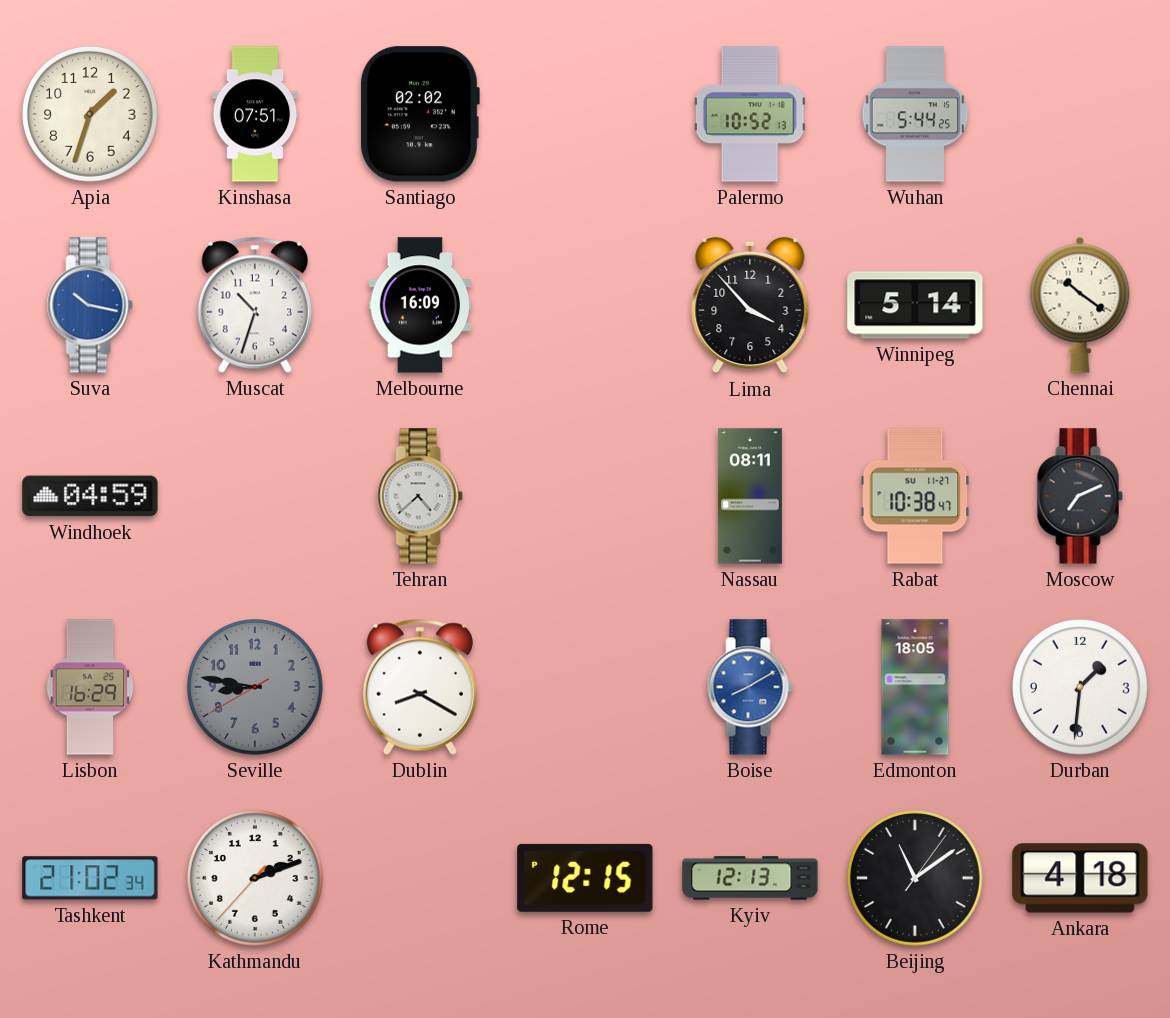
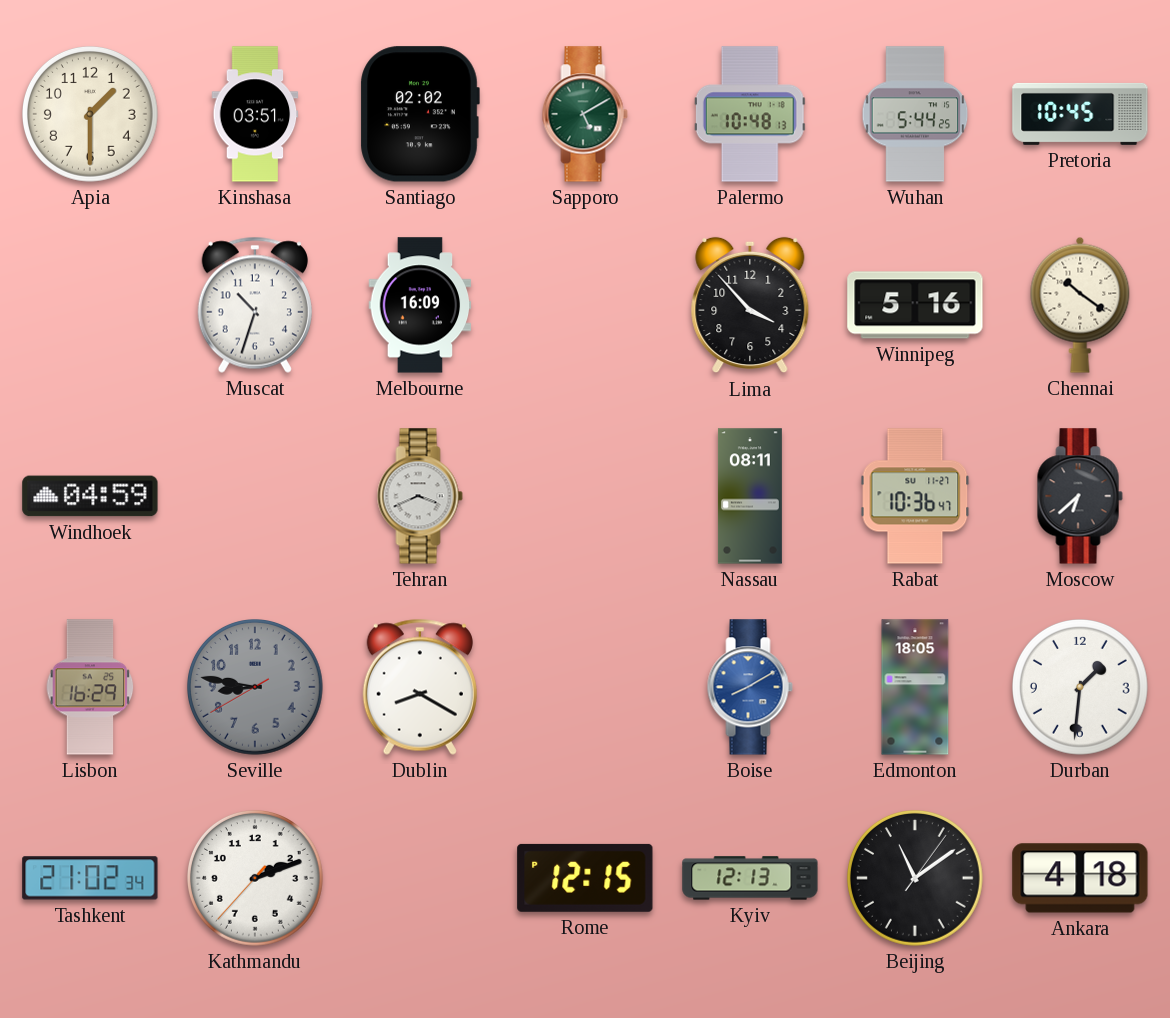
Apia: 1:33 -> 1:30
Kinshasa: 07:51 -> 03:51
Sapporo: none -> 5:10
Palermo: 10:52 -> 10:48
Pretoria: none -> 10:45
Suva: 10:17 -> none
Winnipeg: 5:14 -> 5:16
Tehran: 4:38 -> 3:41
Rabat: 10:38 -> 10:36
Moscow: 7:11 -> 6:38
